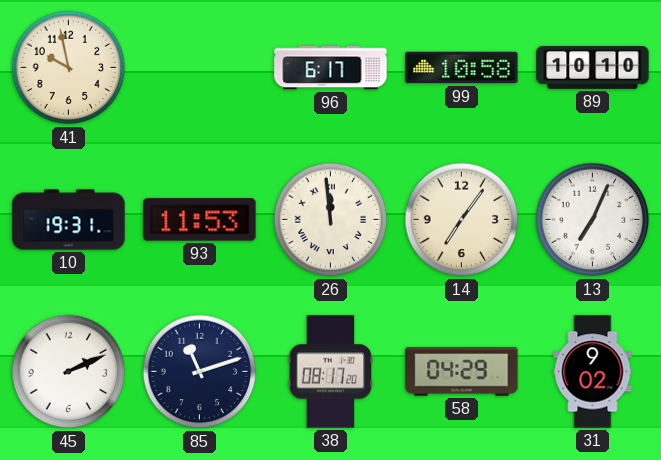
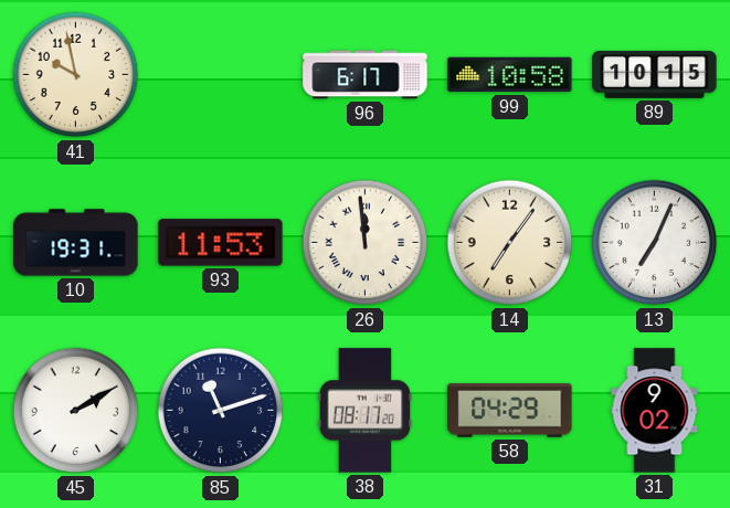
89: 10:10 -> 10:15
45: 2:11 -> 2:10
